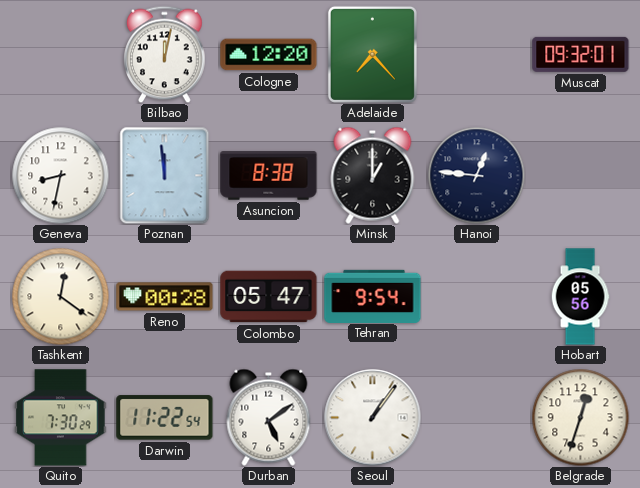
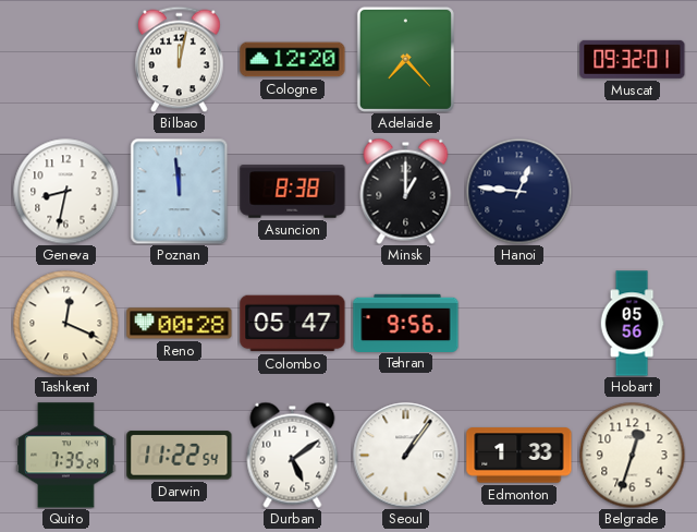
Tashkent: 12:21 -> 12:19
Tehran: 9:54 -> 9:56
Quito: 7:30 -> 7:35
Edmonton: none -> 1:33
